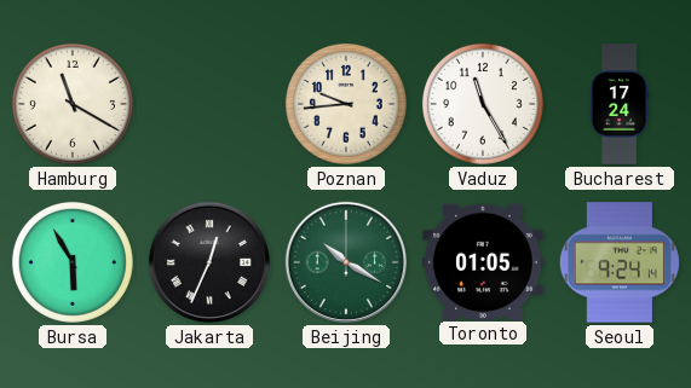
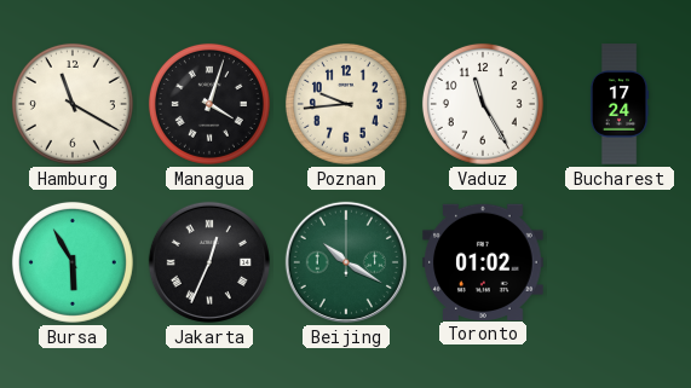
Managua: none -> 4:03
Toronto: 01:05 -> 01:02
Seoul: 9:24 -> none
